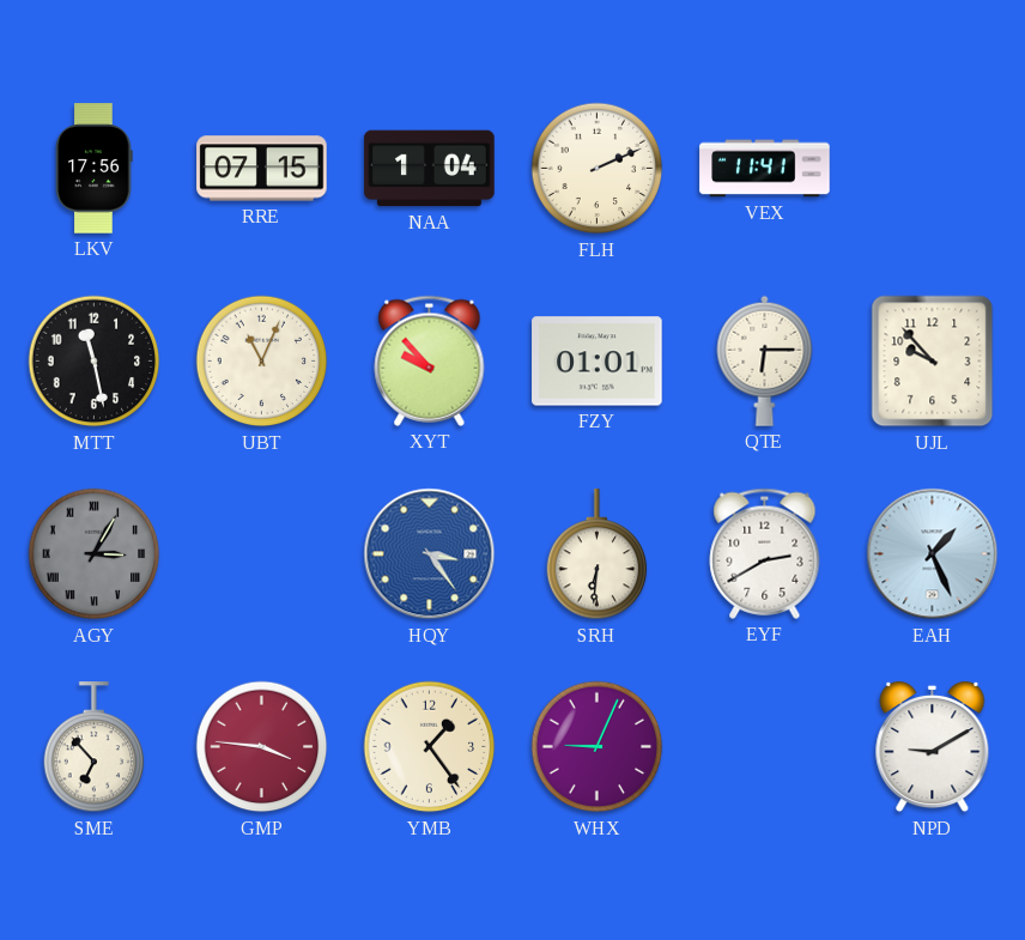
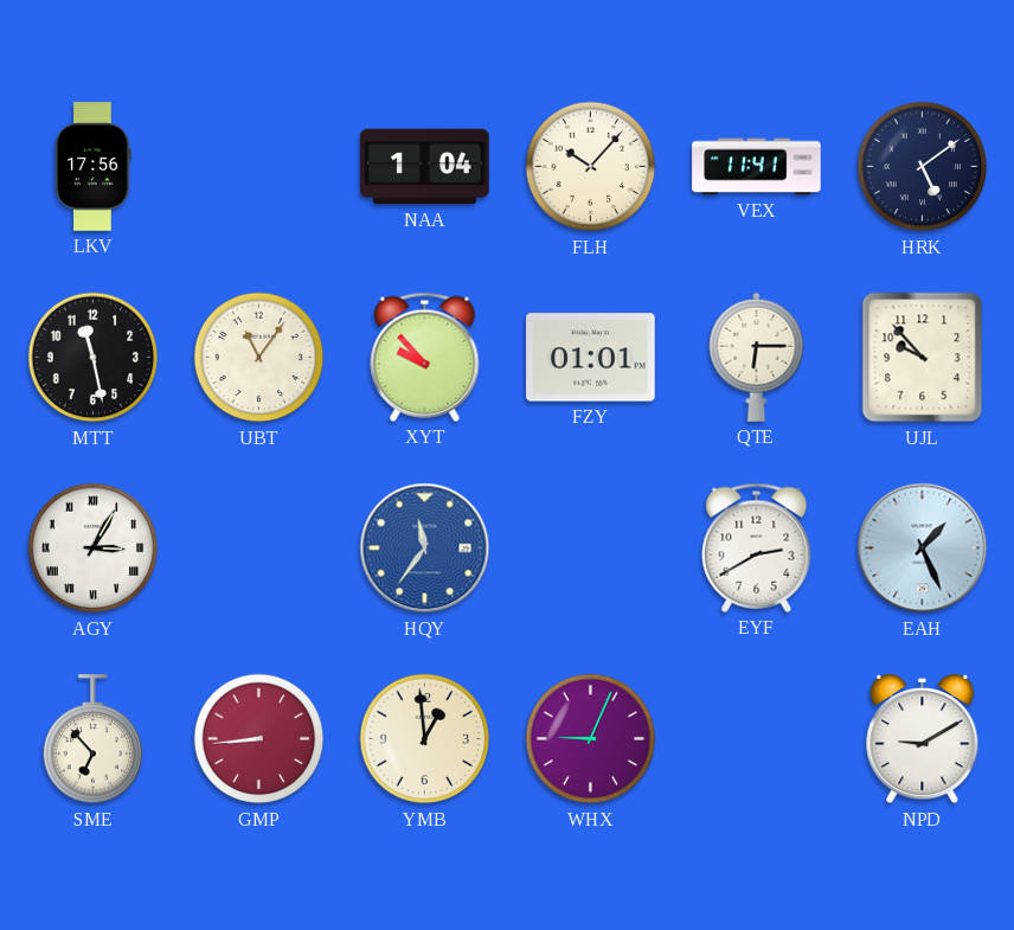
RRE: 07:15 -> none
FLH: 2:11 -> 10:07
HRK: none -> 5:09
UBT: 11:04 -> 11:06
AGY dial: grey -> white
HQY: 3:24 -> 11:36
SRH: 6:31 -> none
GMP: 3:46 -> 8:44
YMB: 1:24 -> 12:59
